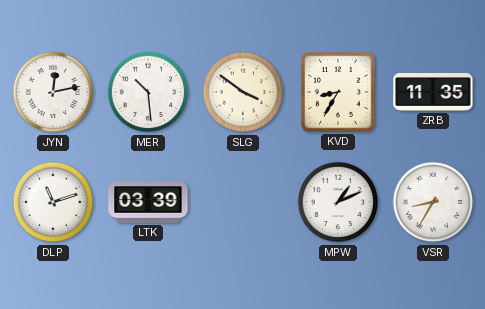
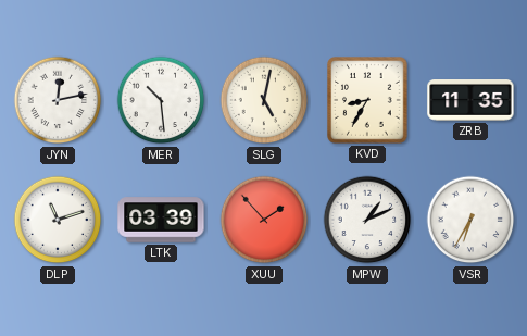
SLG: 3:51 -> 5:02
XUU: none -> 1:53
VSR: 8:35 -> 6:35
